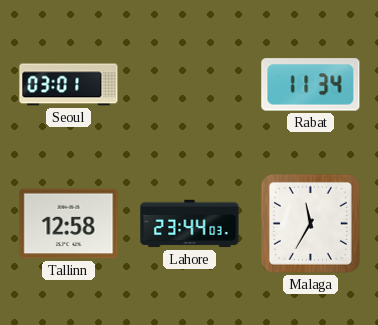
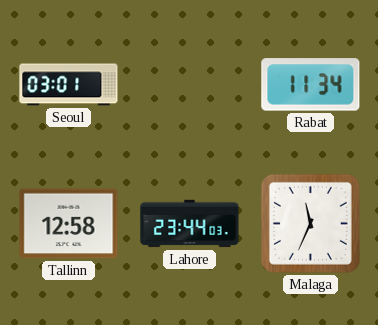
Malaga: 11:35 -> 11:34
